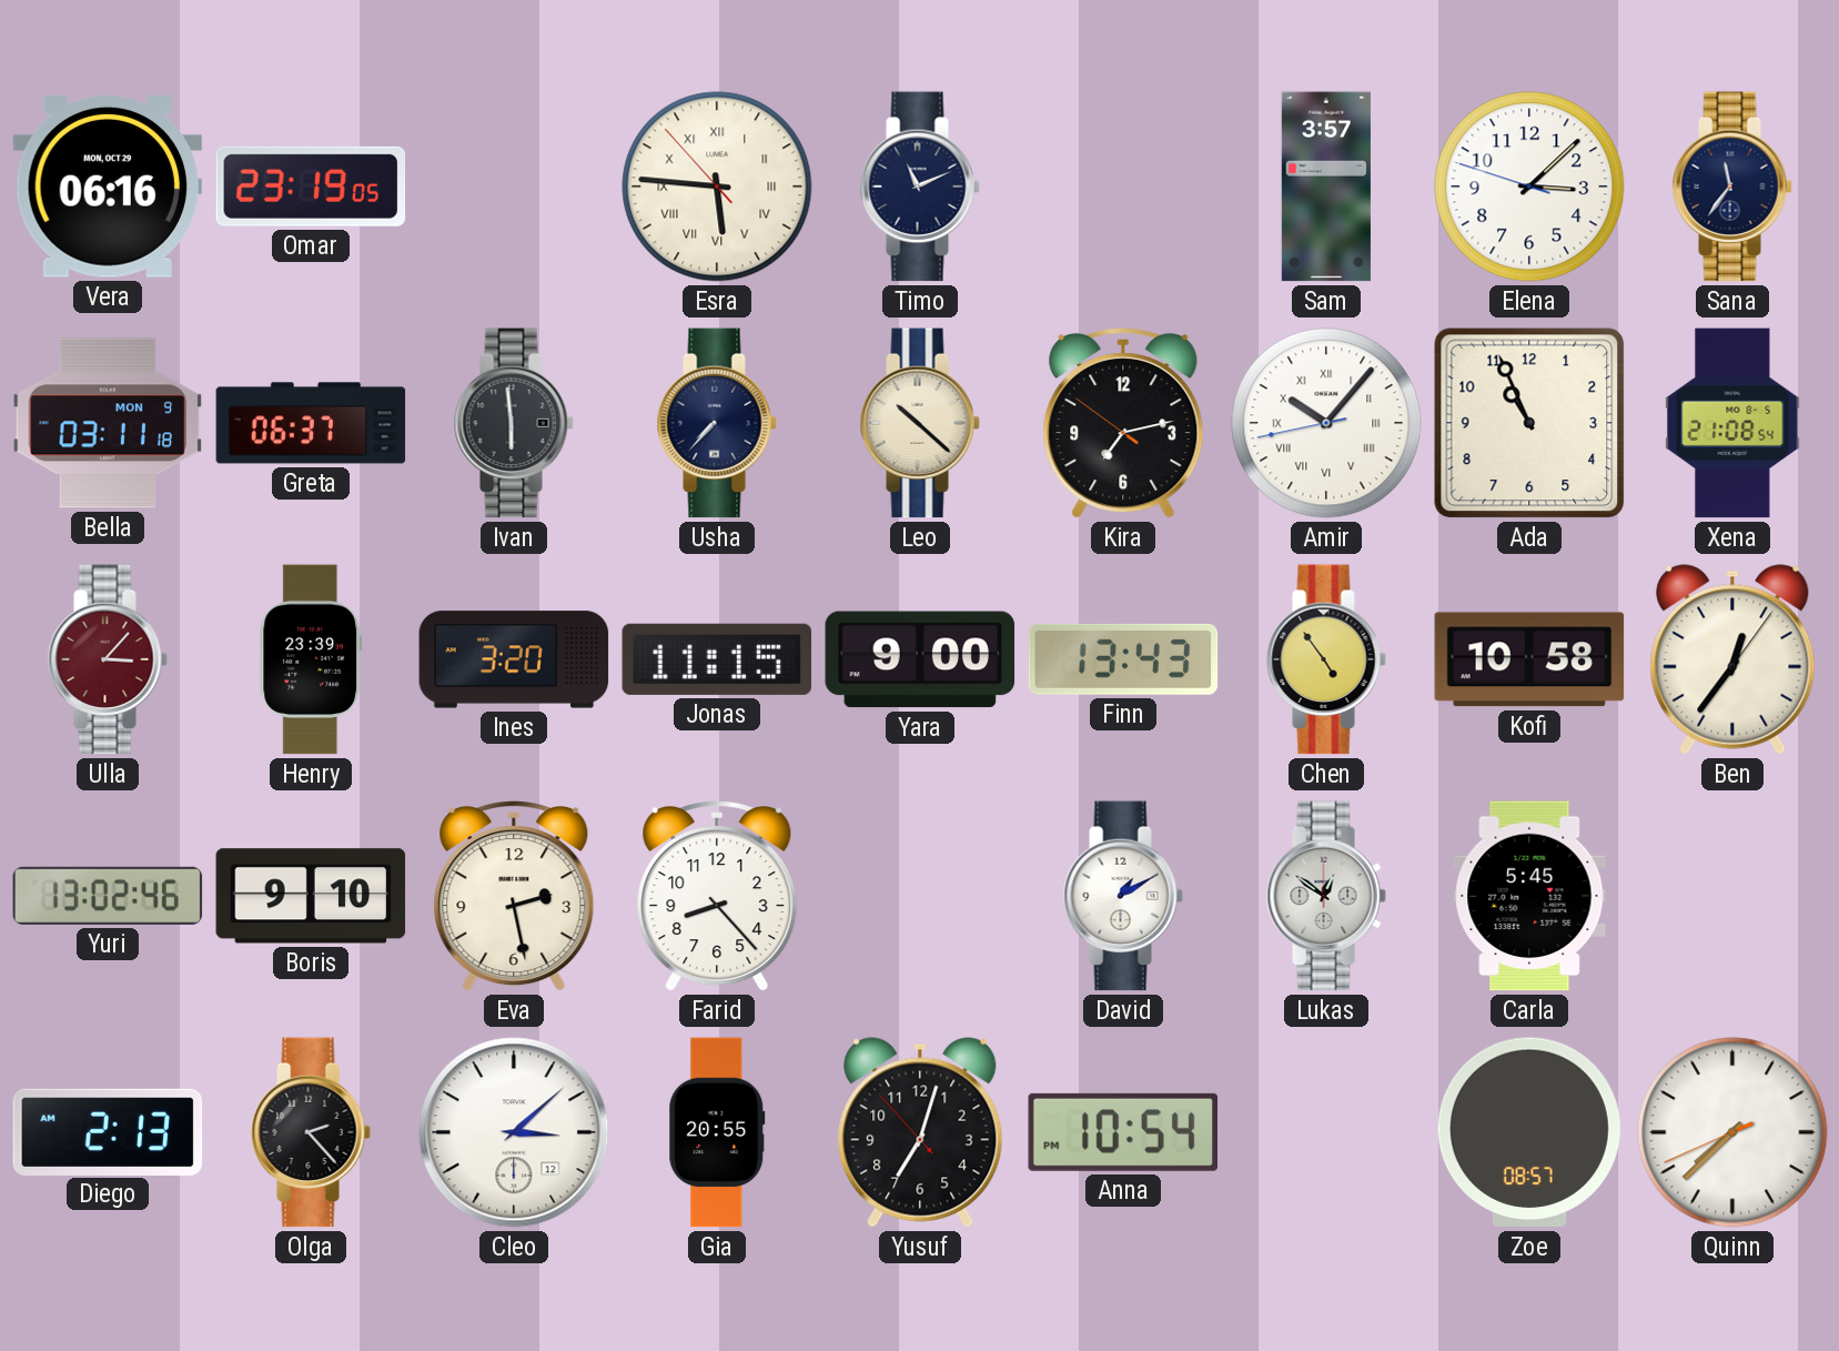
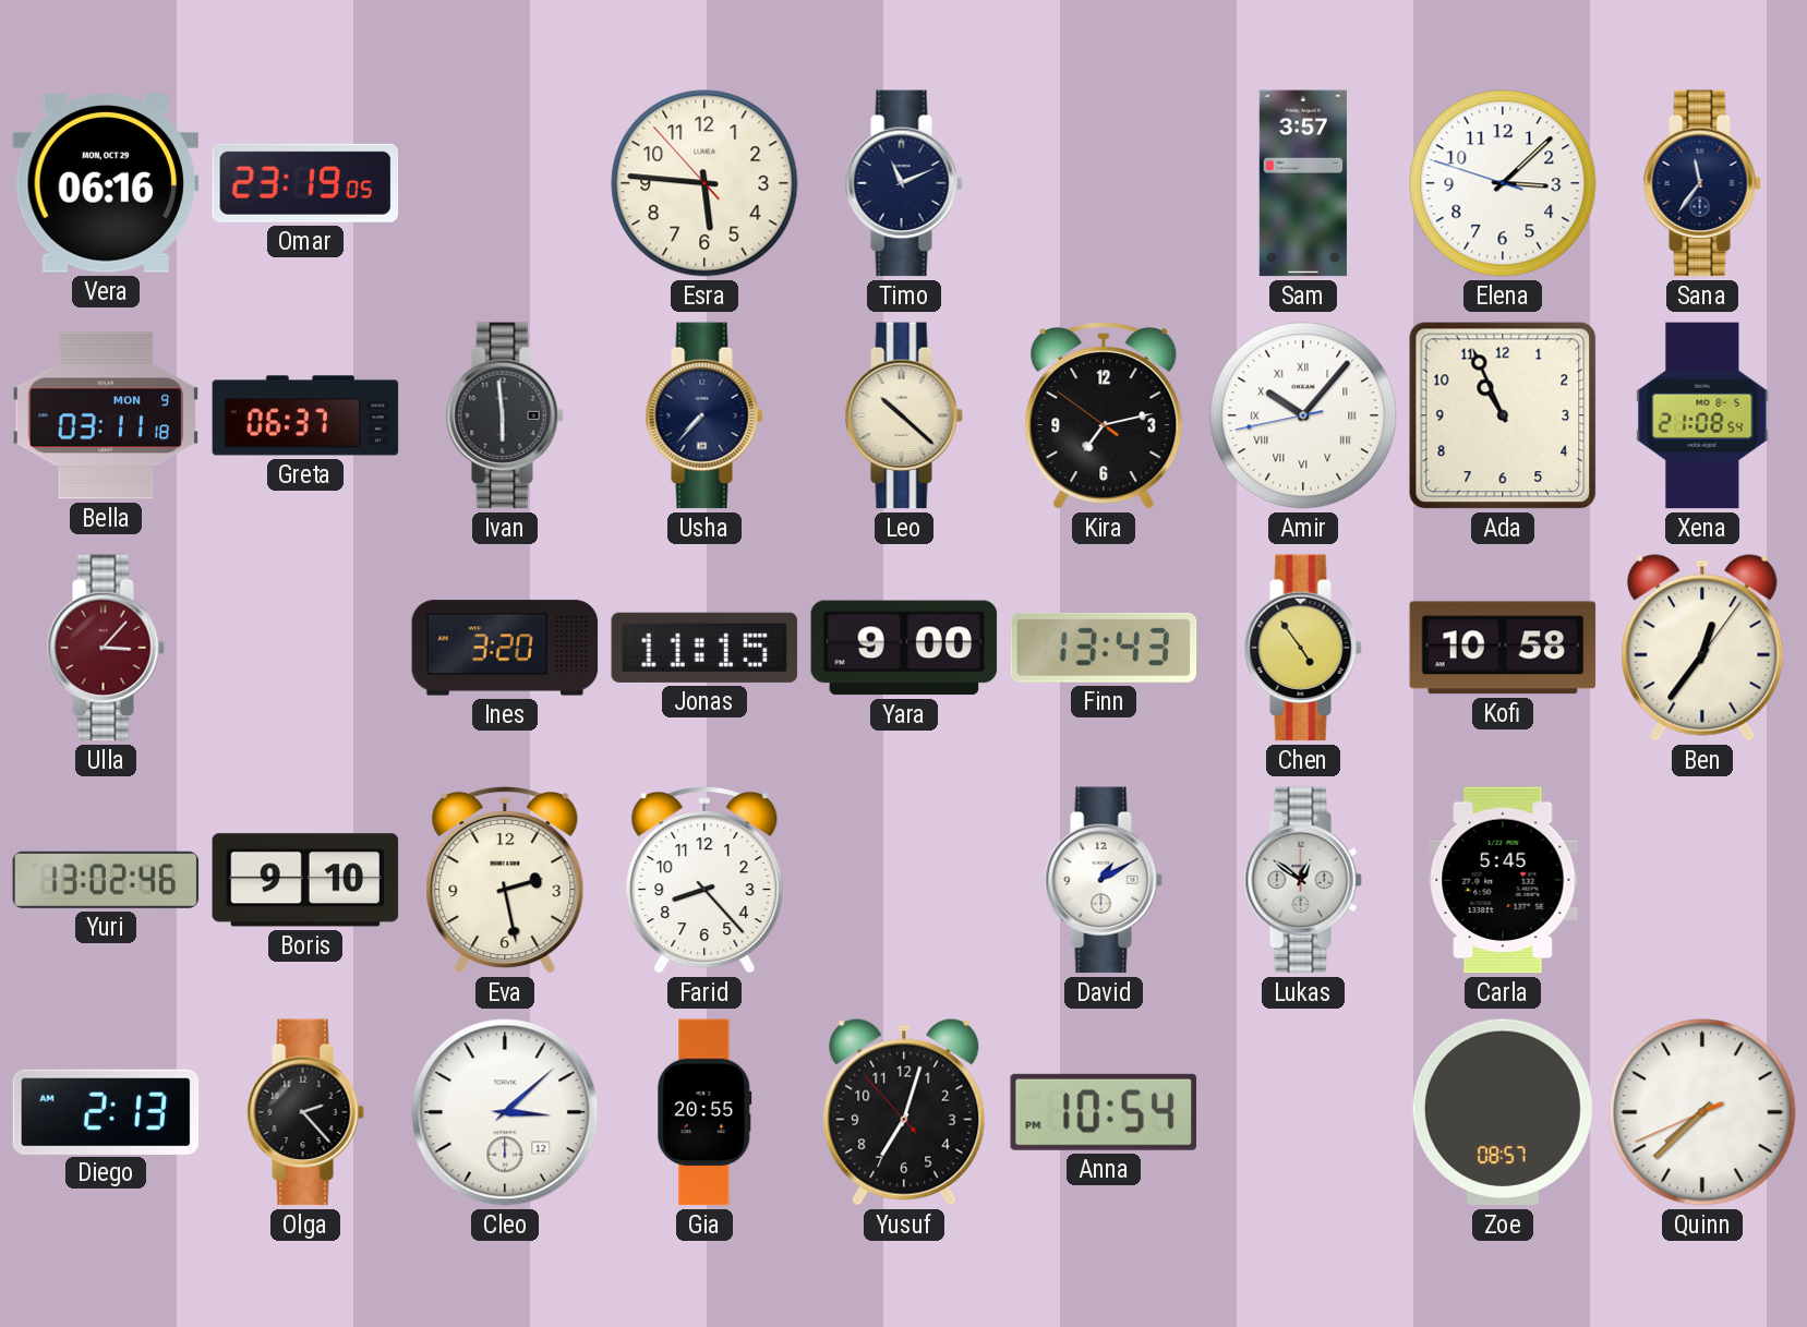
Esra numerals: Roman -> Arabic
Henry: 23:39 -> none
